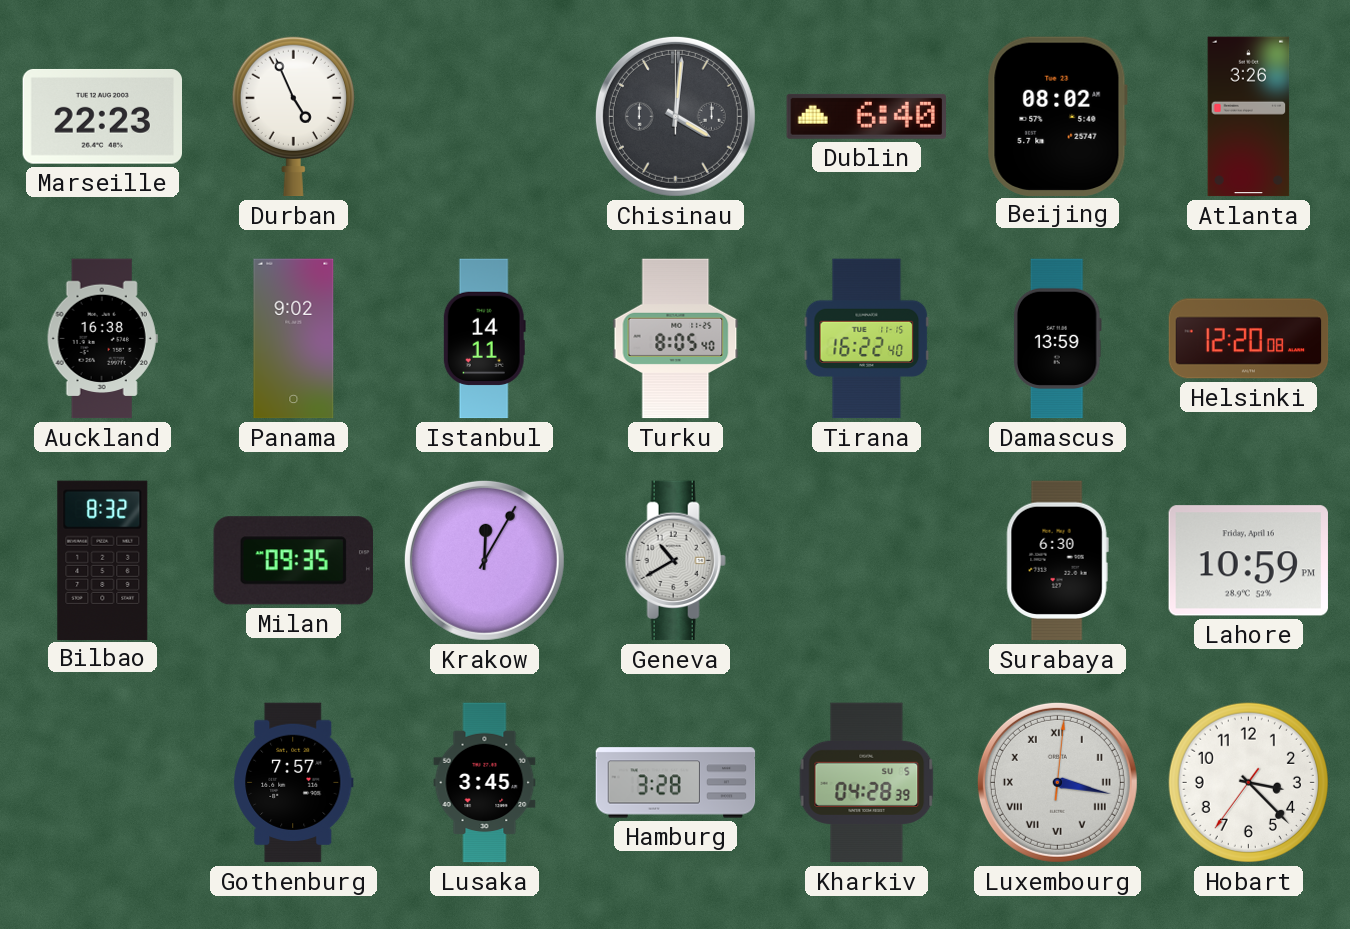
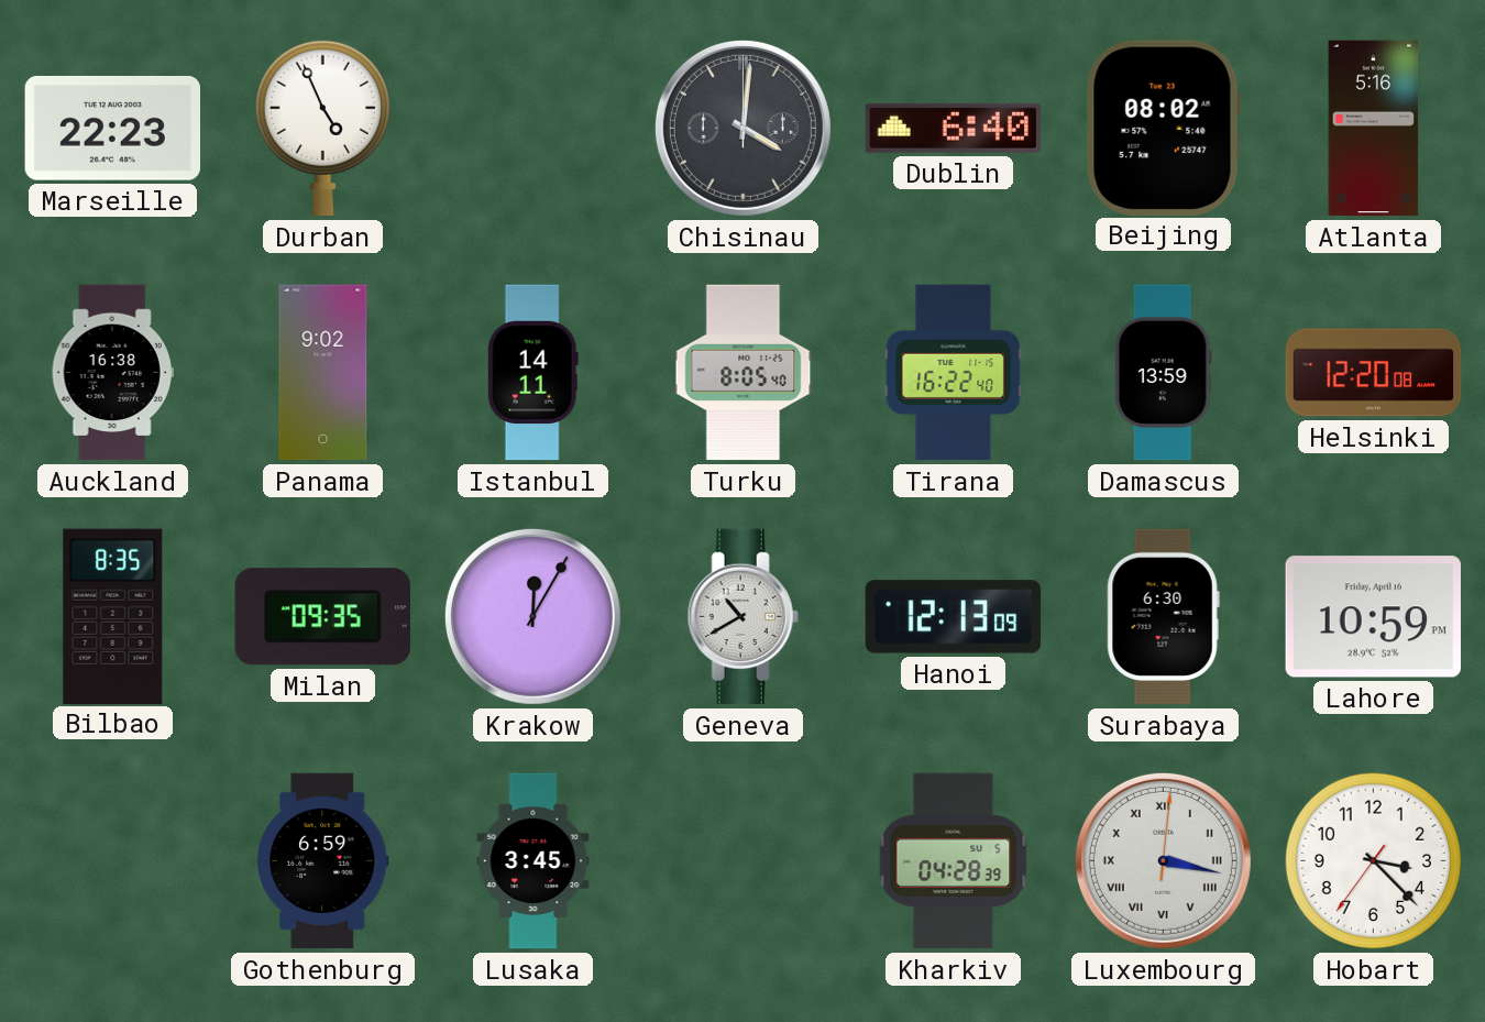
Atlanta: 3:26 -> 5:16
Bilbao: 8:32 -> 8:35
Hanoi: none -> 12:13
Gothenburg: 7:57 -> 6:59
Hamburg: 3:28 -> none
